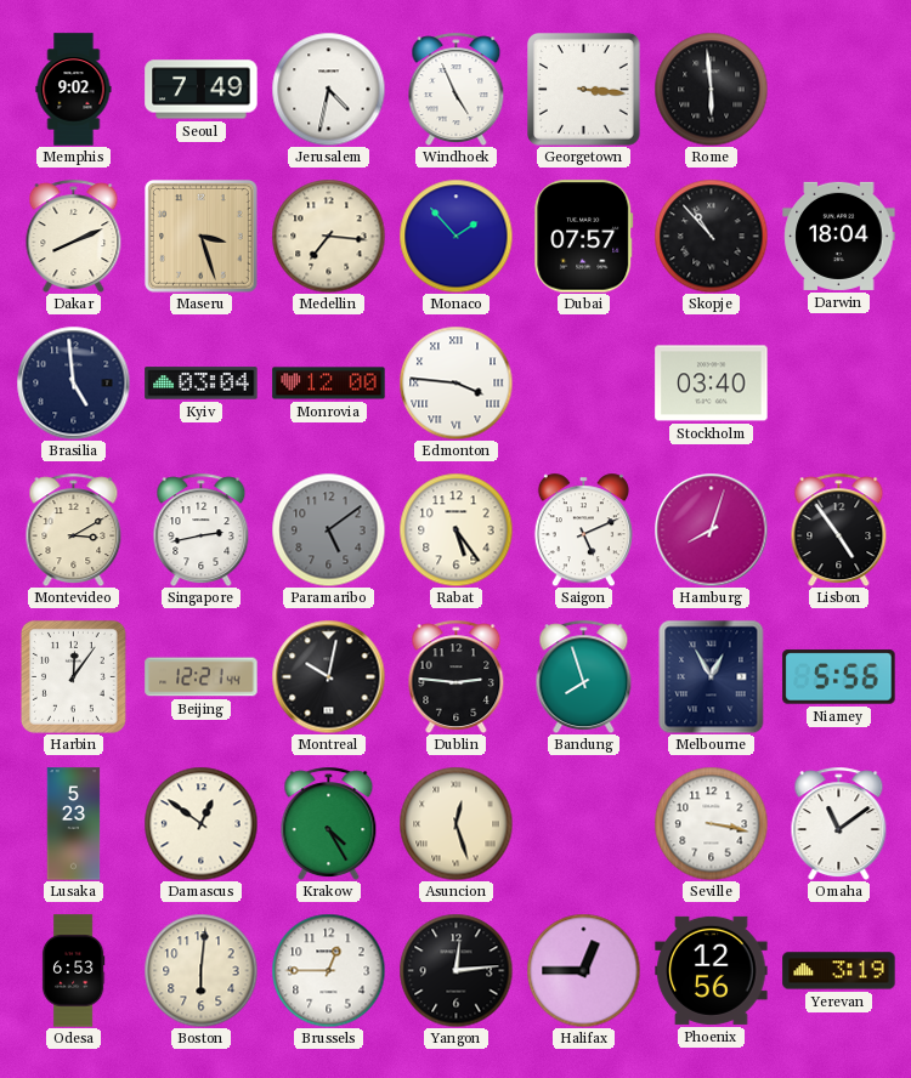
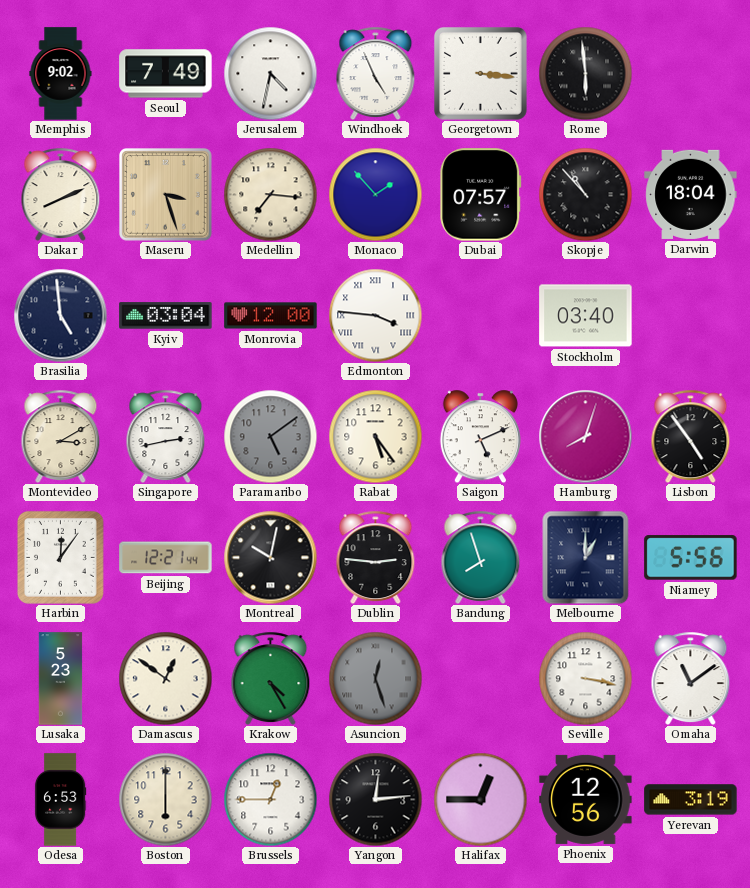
Melbourne: 12:55 -> 1:00
Asuncion dial: cream -> grey
Boston: 6:01 -> 6:00
